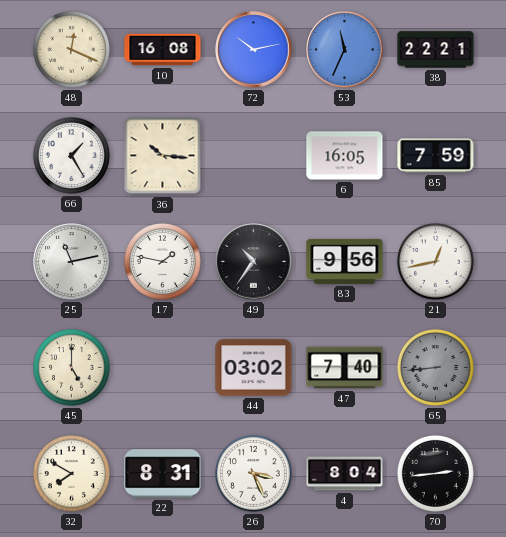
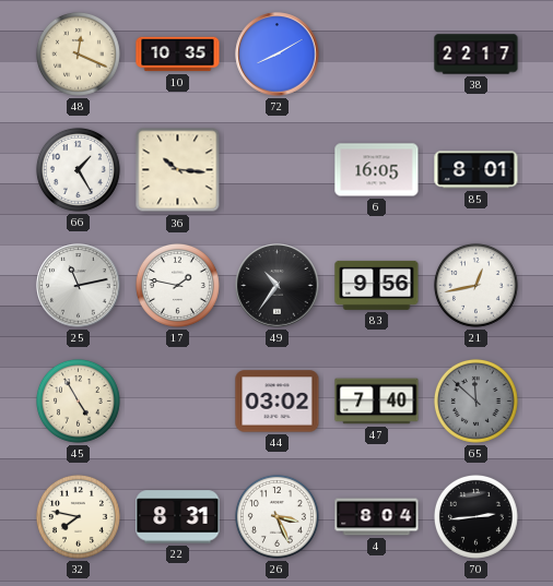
10: 16:08 -> 10:35
72: 10:13 -> 8:10
53: 11:34 -> none
38: 22:21 -> 22:17
85: 7:59 -> 8:01
45: 5:00 -> 4:55
65: 8:44 -> 11:52
32: 7:50 -> 7:47
